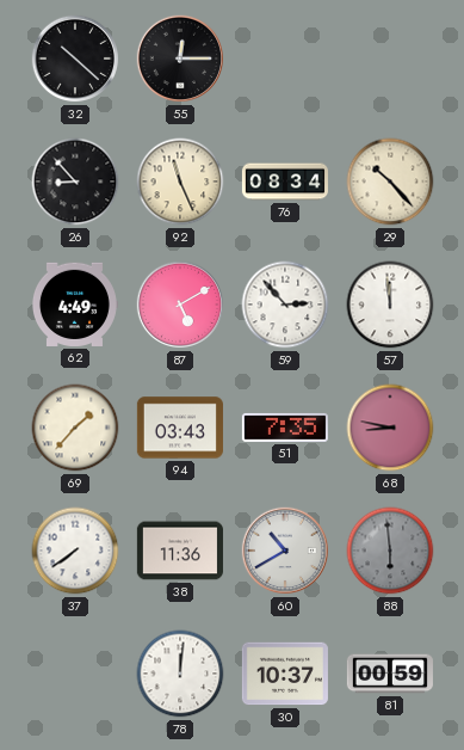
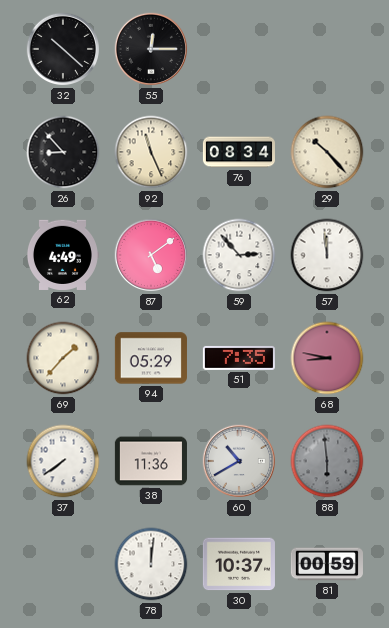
87: 5:10 -> 5:09
94: 03:43 -> 05:29
